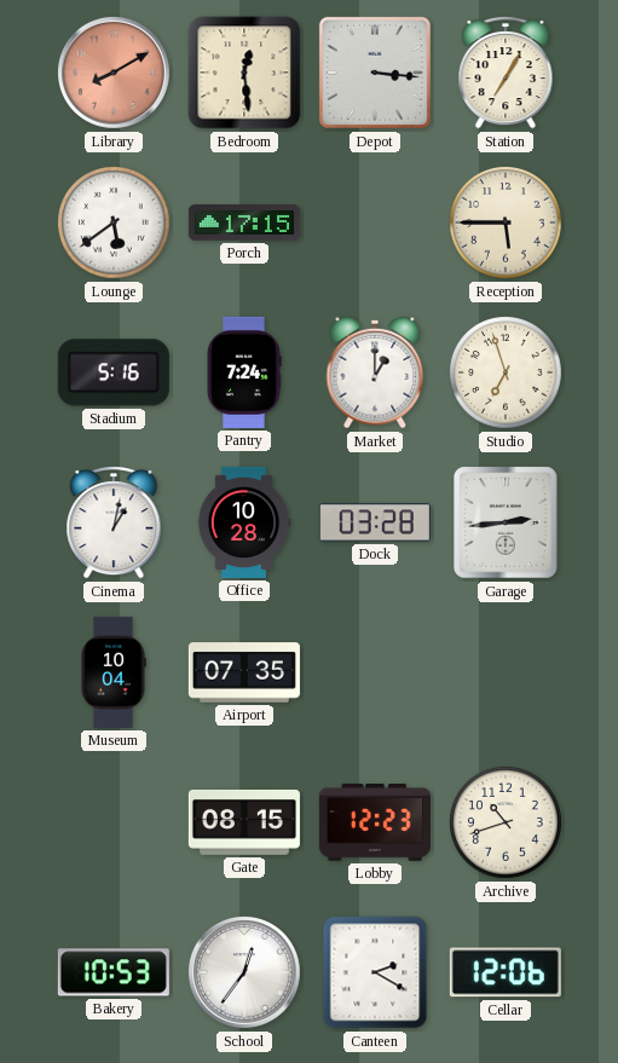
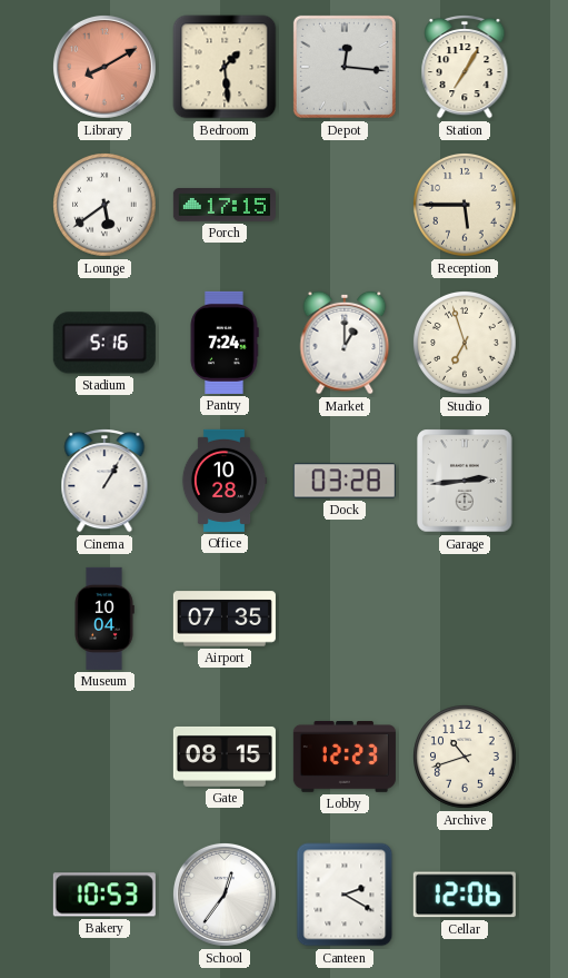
Bedroom: 12:29 -> 1:29
Depot: 3:16 -> 12:16
Cinema: 1:02 -> 1:05
